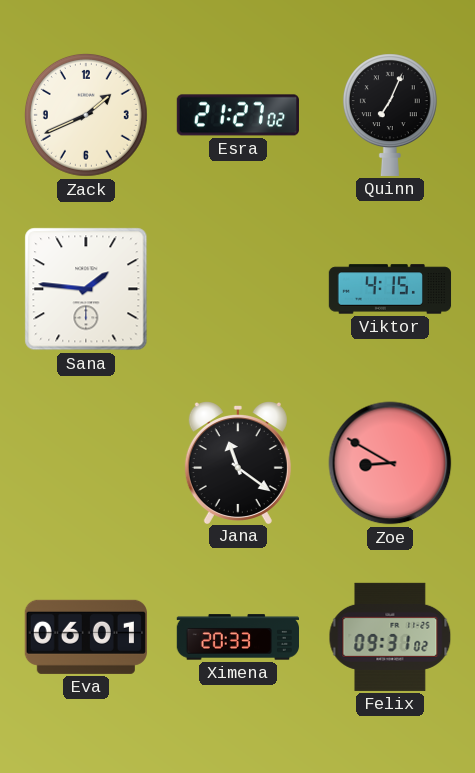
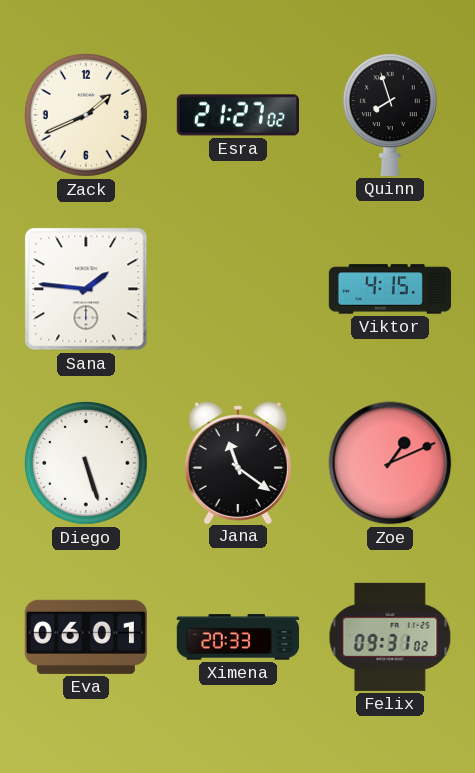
Quinn: 7:04 -> 7:57
Diego: none -> 5:27
Zoe: 8:50 -> 1:11
